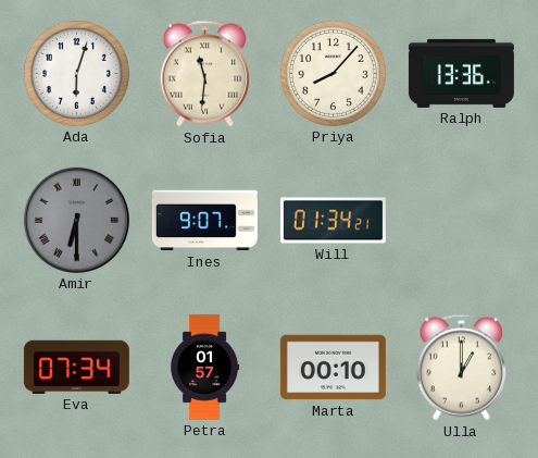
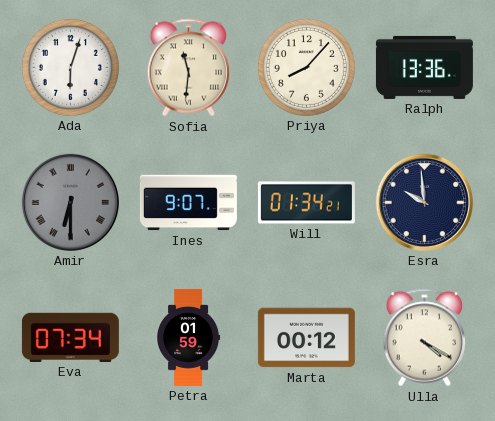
Esra: none -> 9:59
Petra: 01:57 -> 01:59
Marta: 00:10 -> 00:12
Ulla: 1:00 -> 4:20
